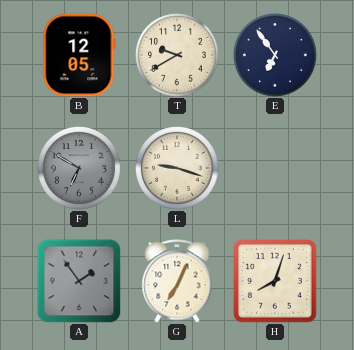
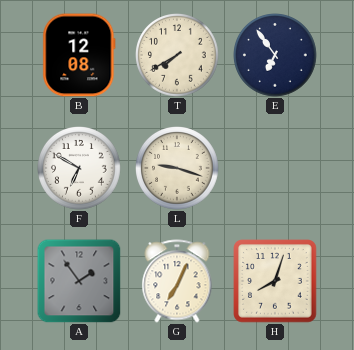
B: 12:05 -> 12:08
T: 9:40 -> 7:40
F dial: grey -> white
